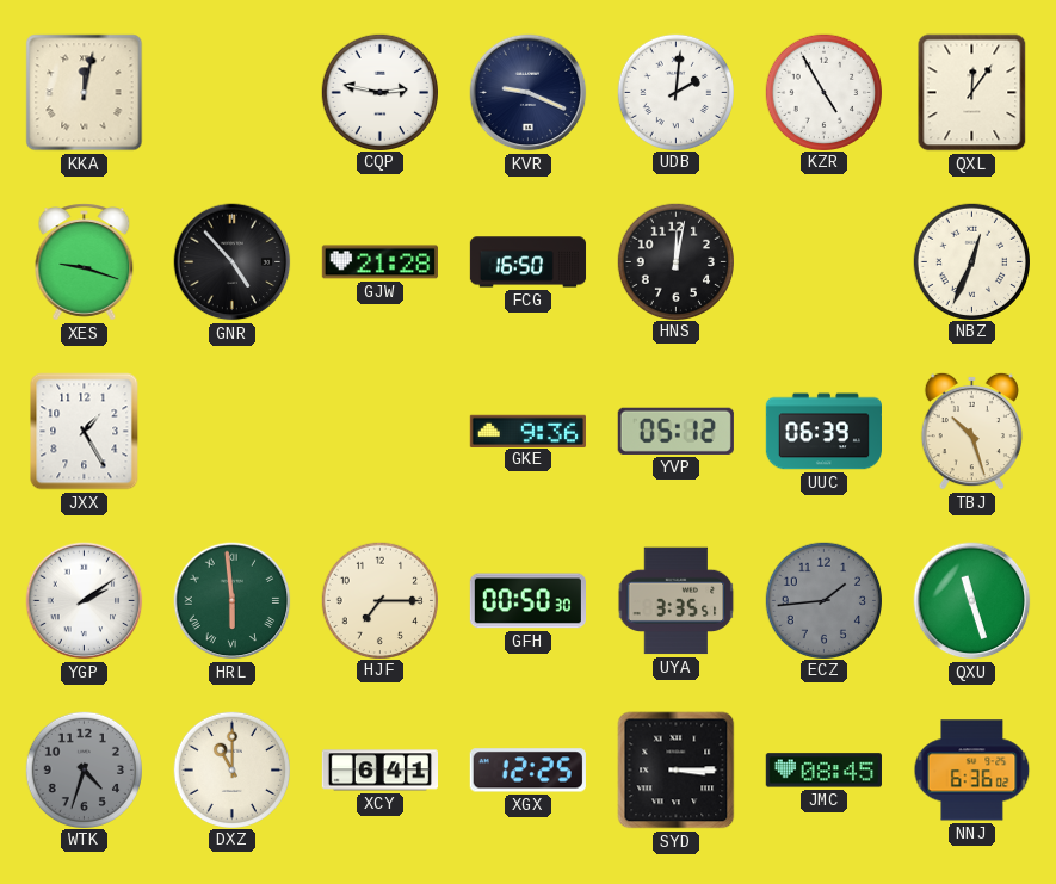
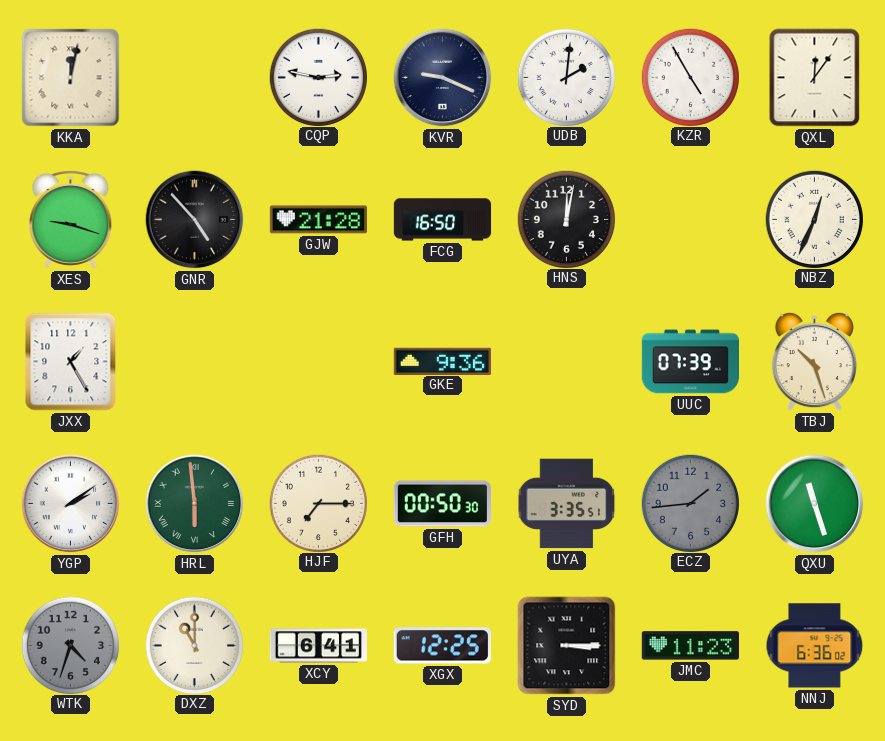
YVP: 05:12 -> none
UUC: 06:39 -> 07:39
JMC: 08:45 -> 11:23
